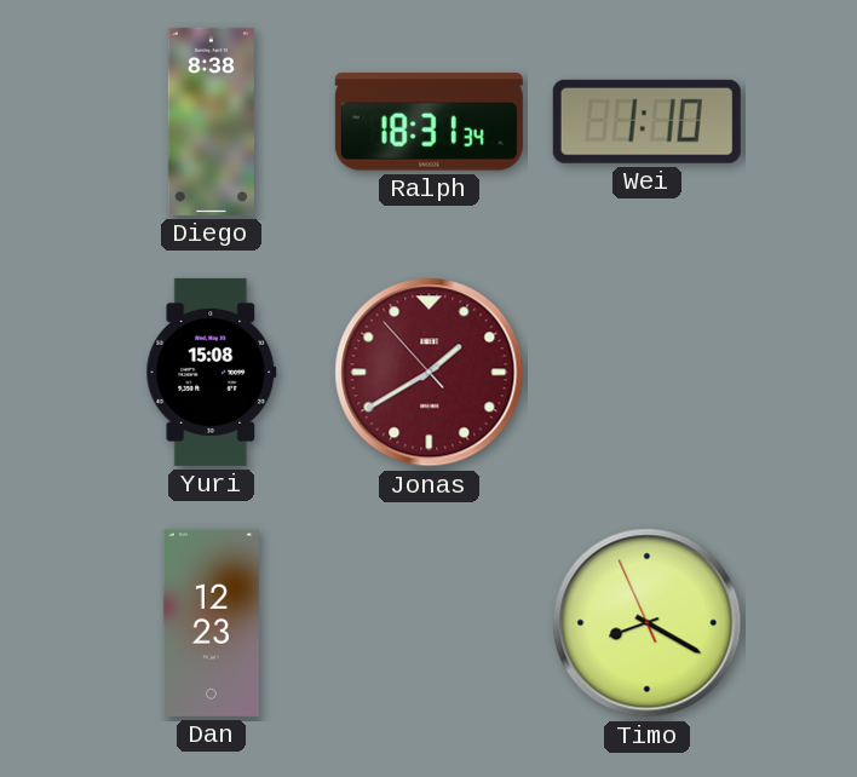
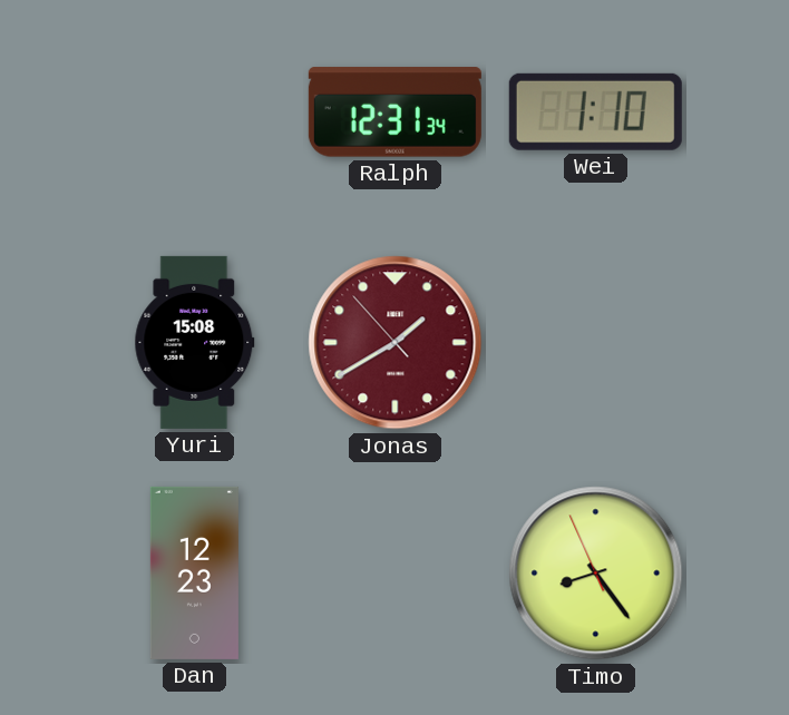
Diego: 8:38 -> none
Ralph: 18:31 -> 12:31
Timo: 8:19 -> 8:23
